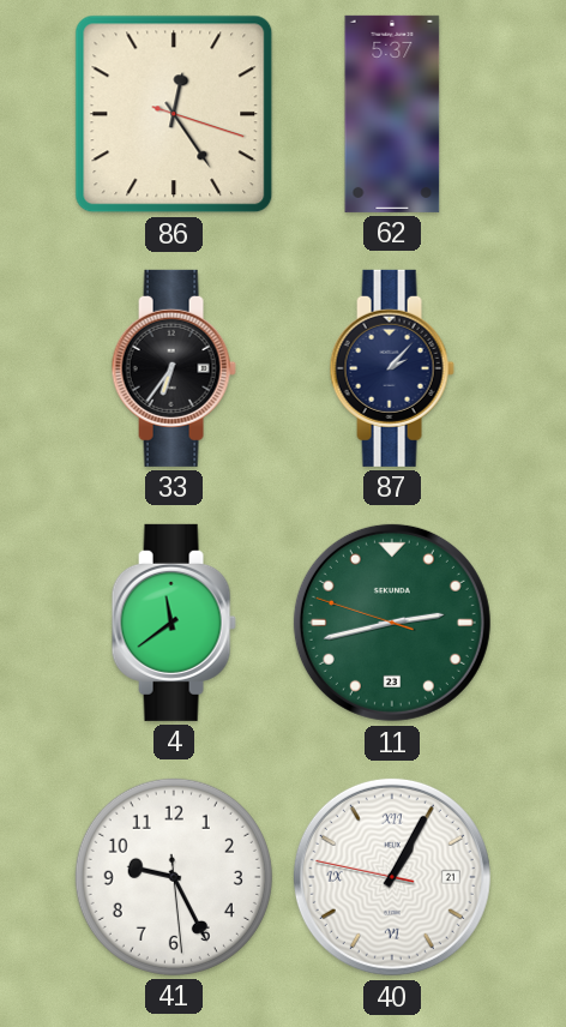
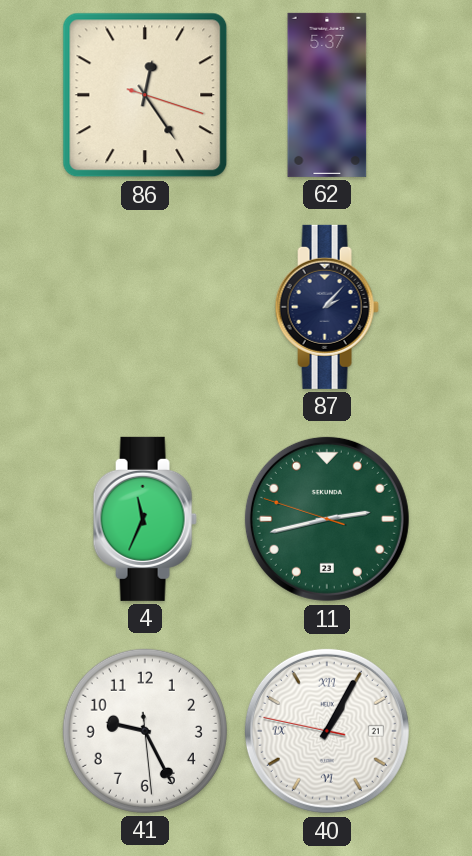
33: 6:36 -> none
4: 11:39 -> 11:34
